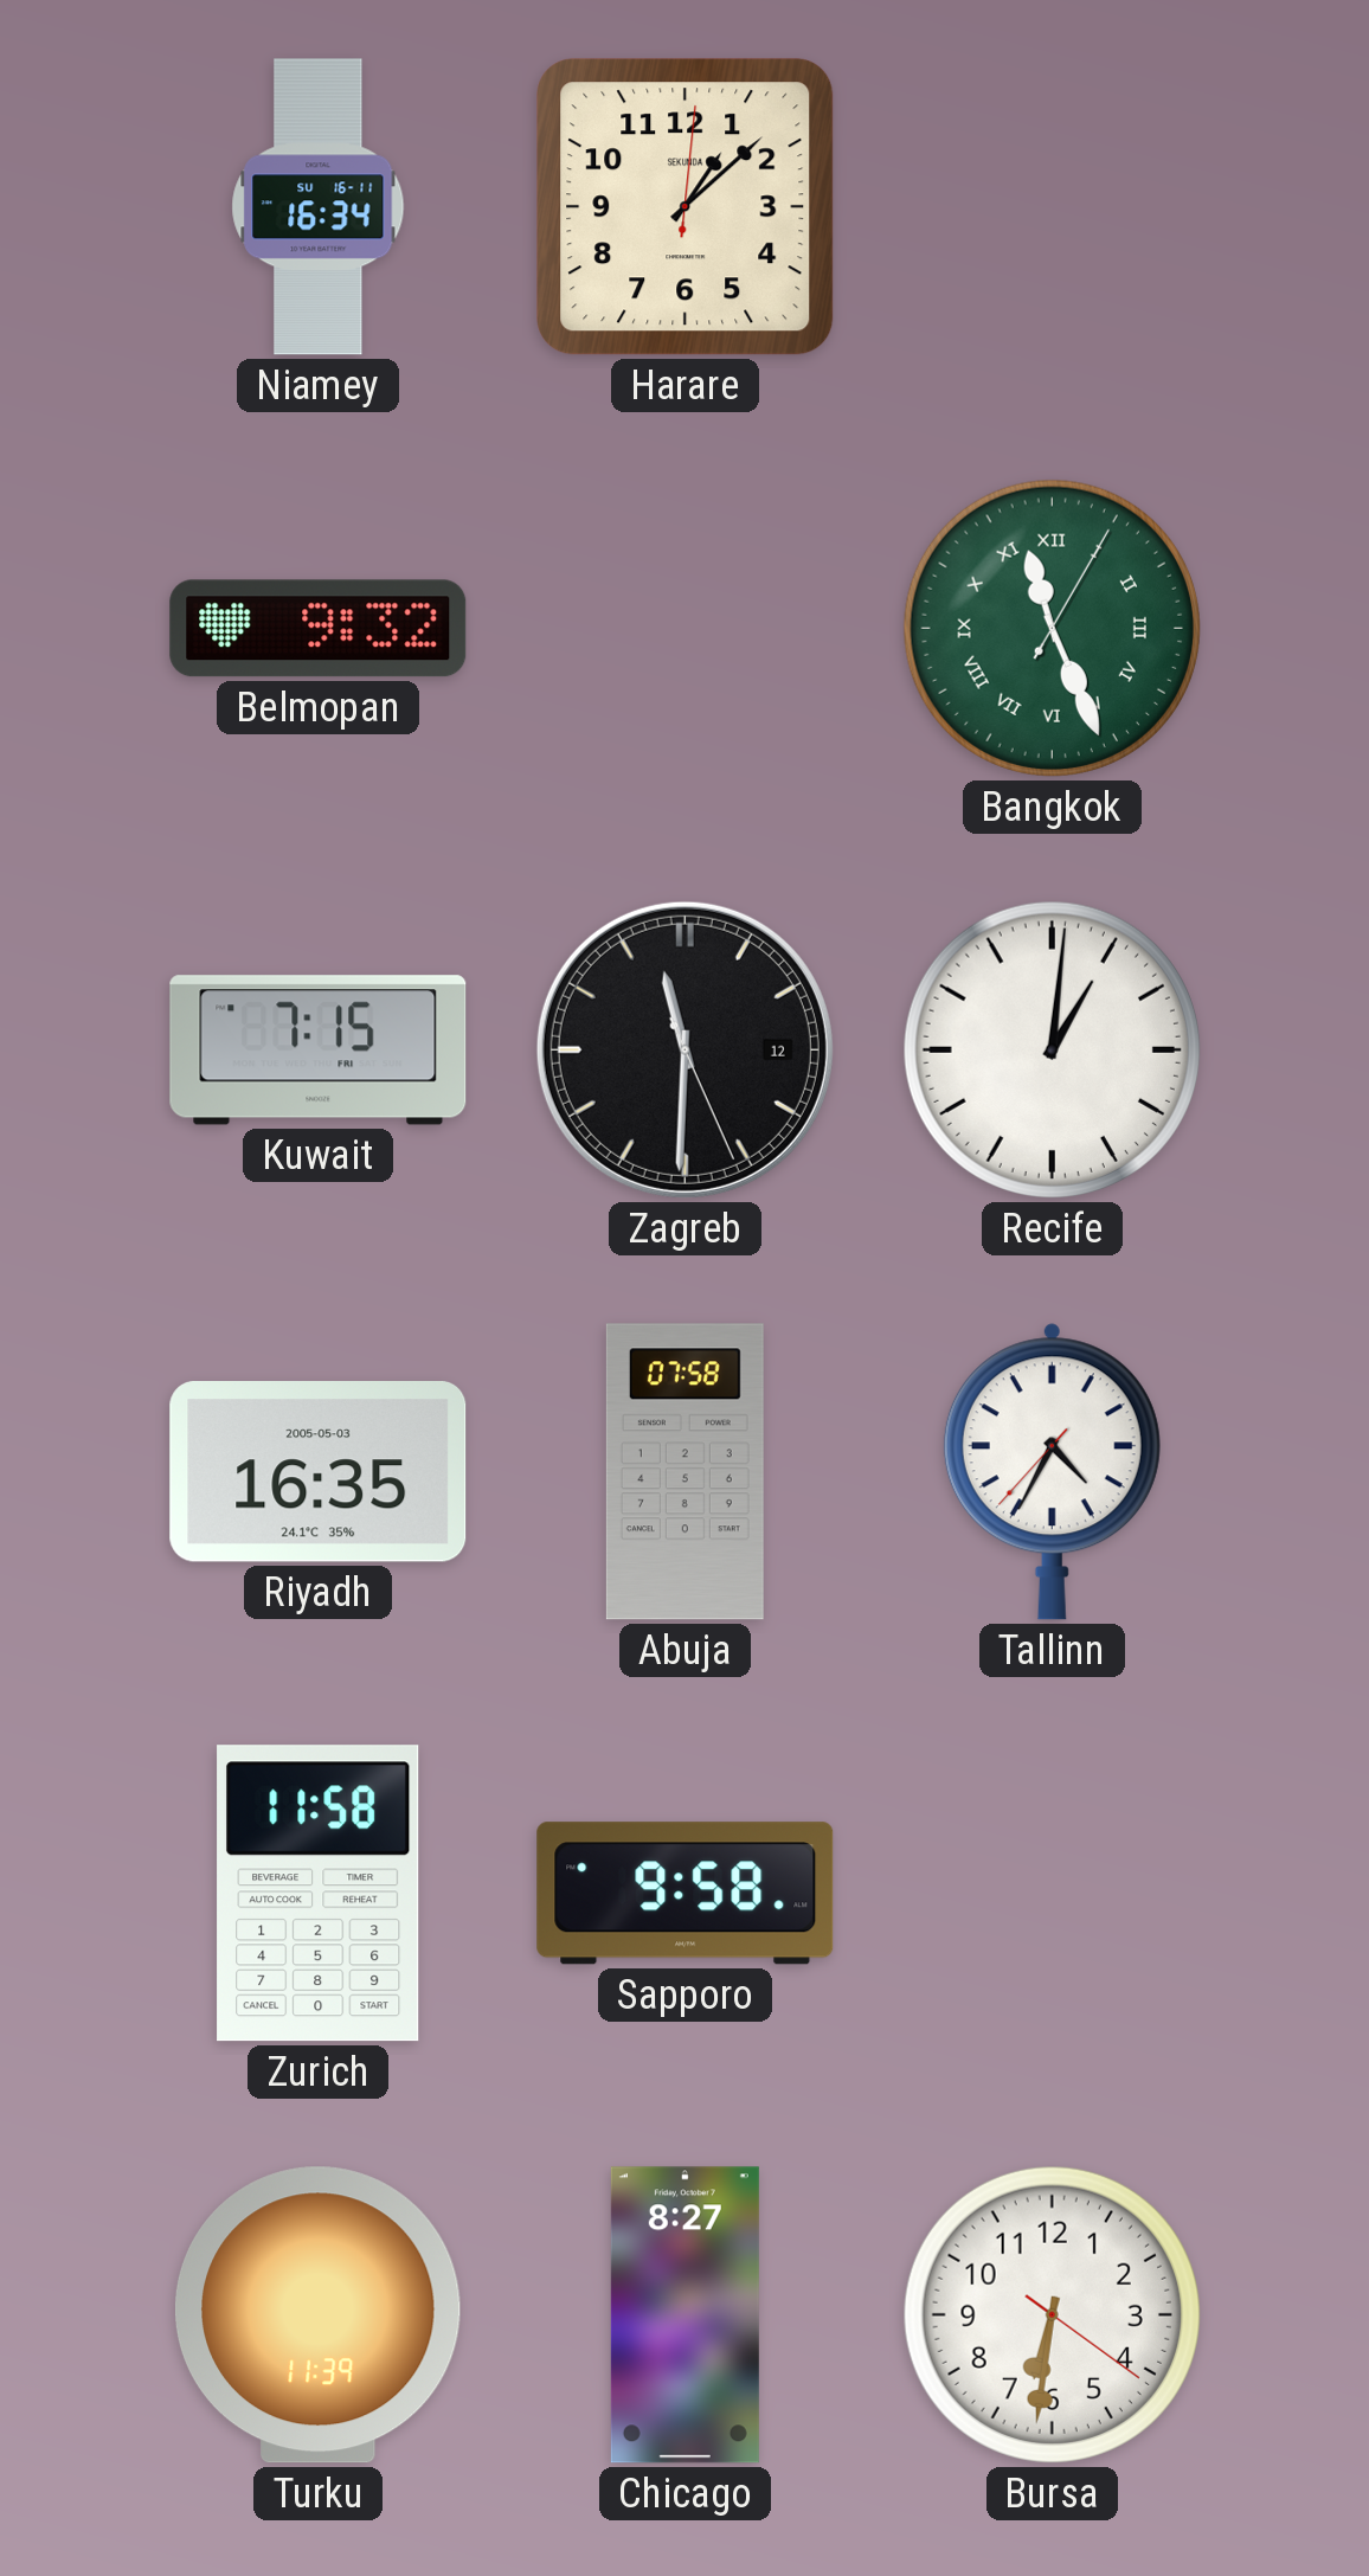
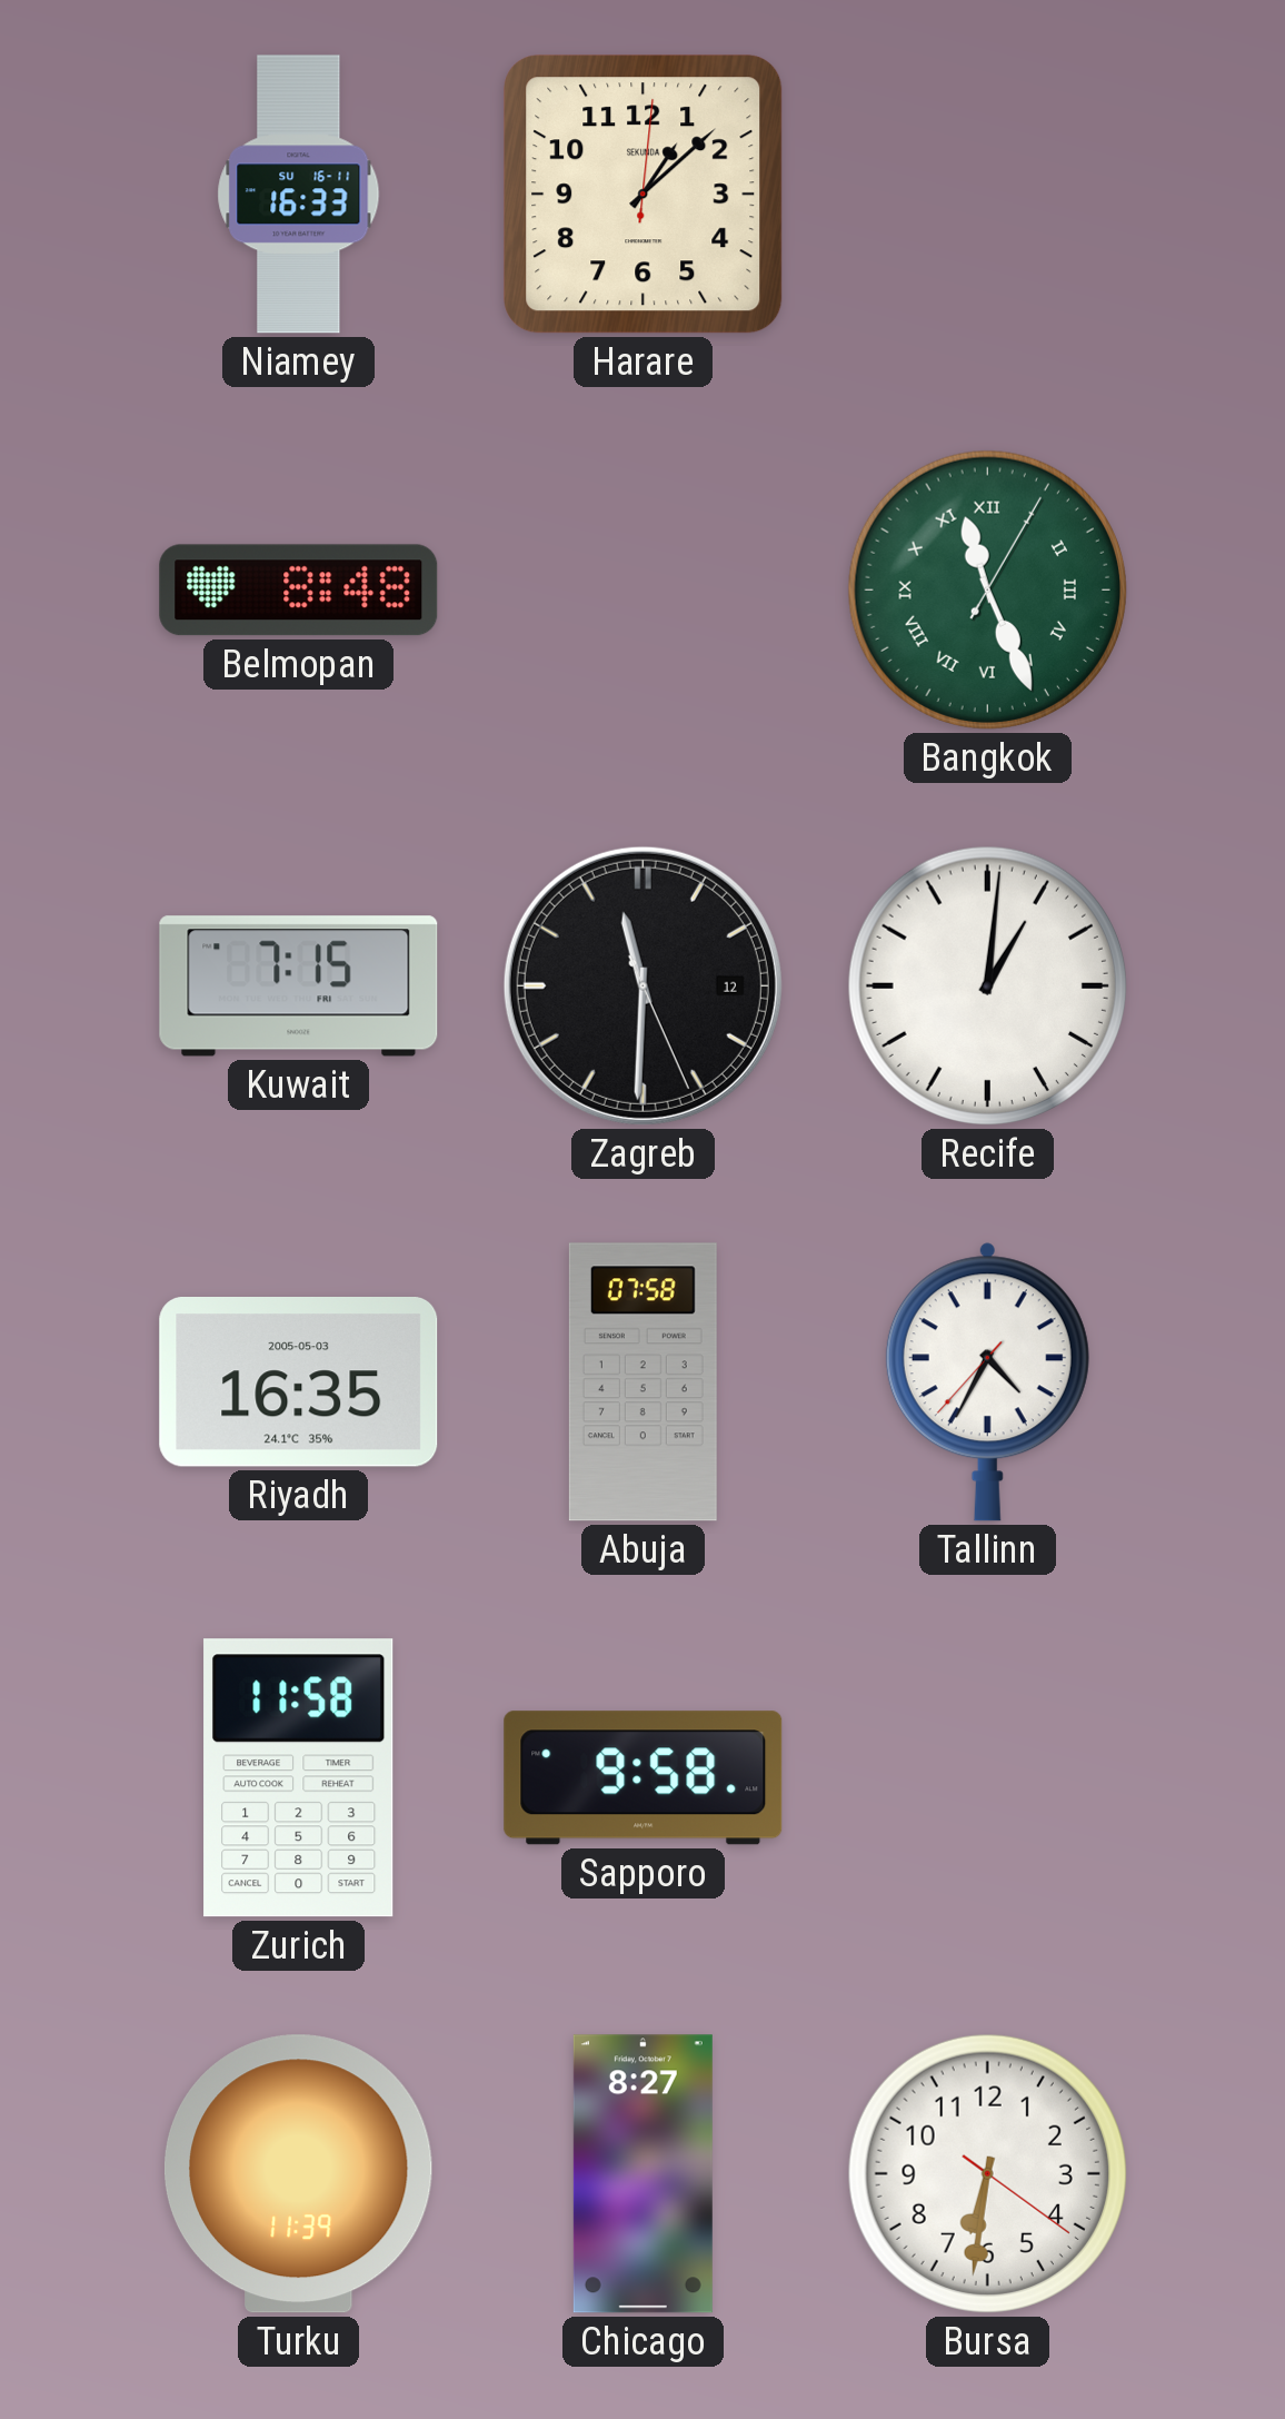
Niamey: 16:34 -> 16:33
Belmopan: 9:32 -> 8:48
